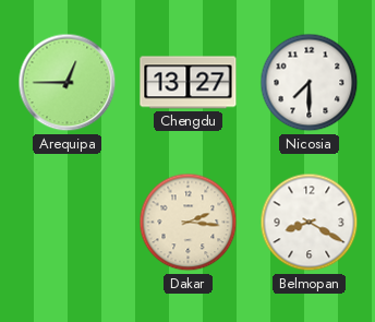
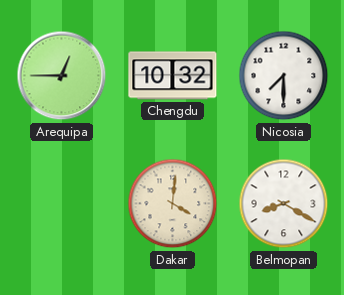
Chengdu: 13:27 -> 10:32
Dakar: 2:16 -> 4:01
